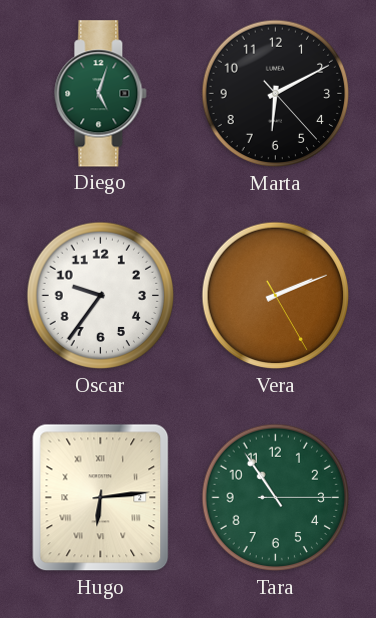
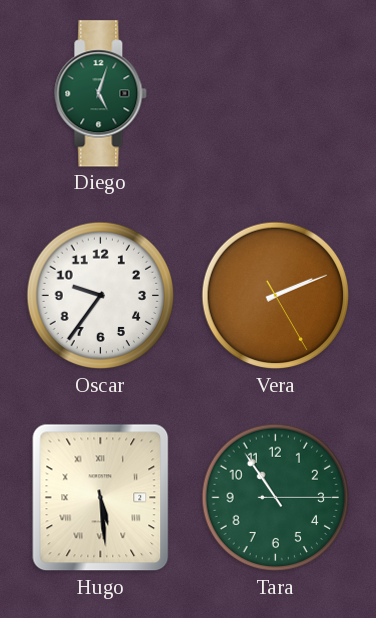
Marta: 6:10 -> none
Hugo: 6:14 -> 5:29
